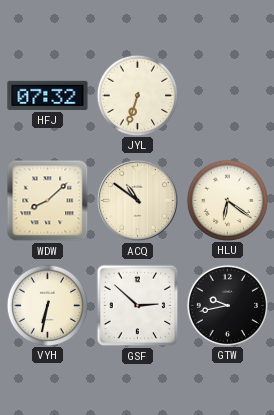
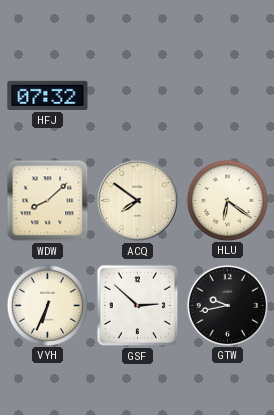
JYL: 6:33 -> none
ACQ: 10:51 -> 7:51
VYH: 6:32 -> 6:34
